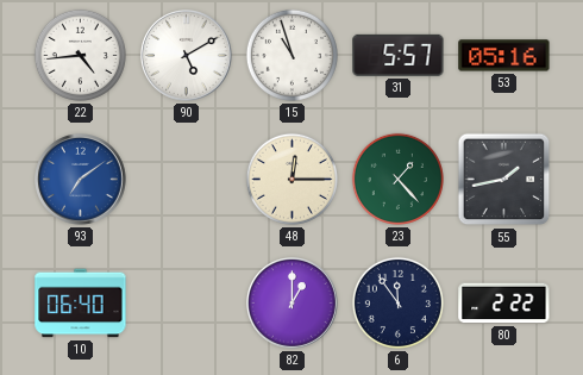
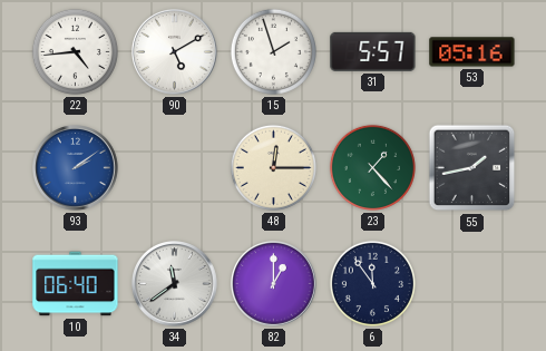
15: 10:57 -> 1:57
93: 7:09 -> 2:09
34: none -> 11:39
80: 2:22 -> none
